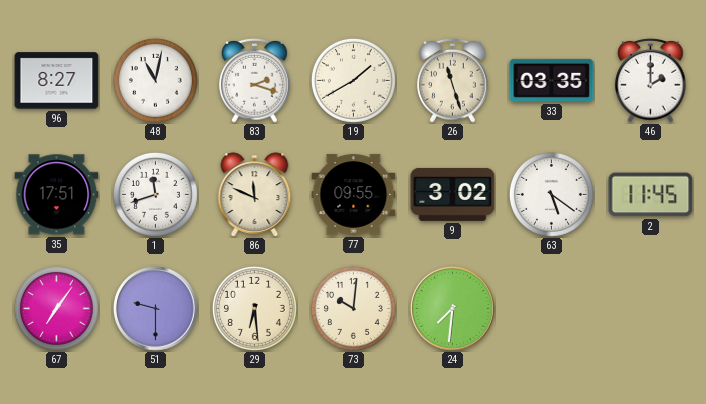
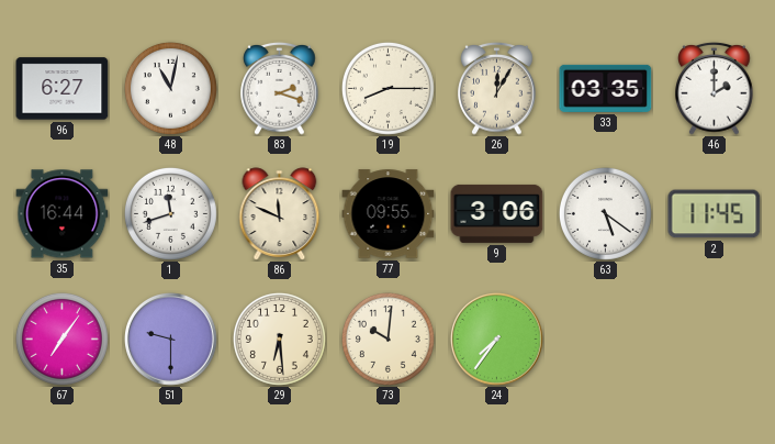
96: 8:27 -> 6:27
19: 1:40 -> 8:15
26: 11:27 -> 12:05
35: 17:51 -> 16:44
9: 3:02 -> 3:06
24: 7:31 -> 7:36
